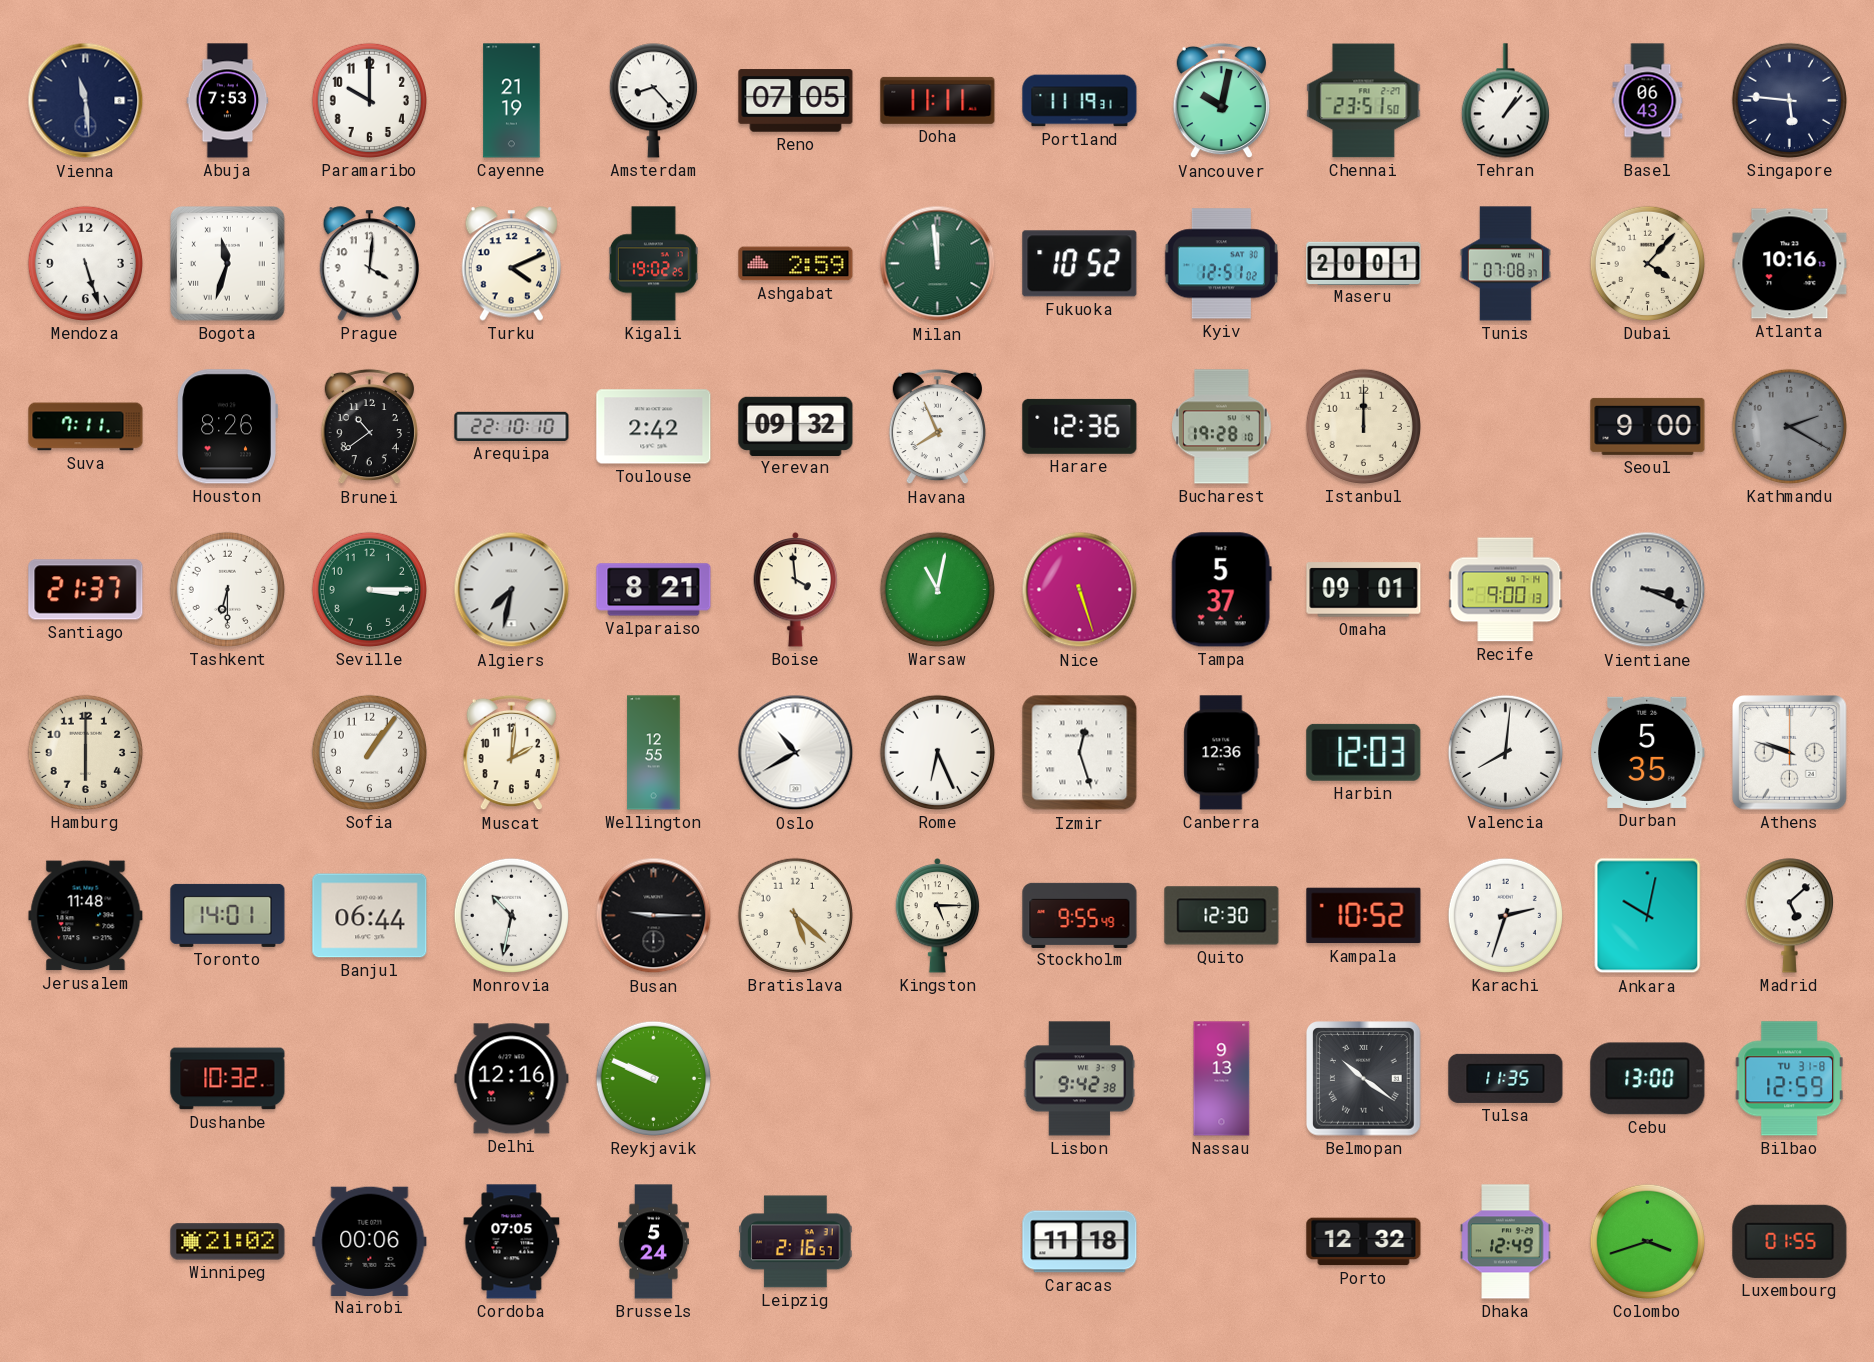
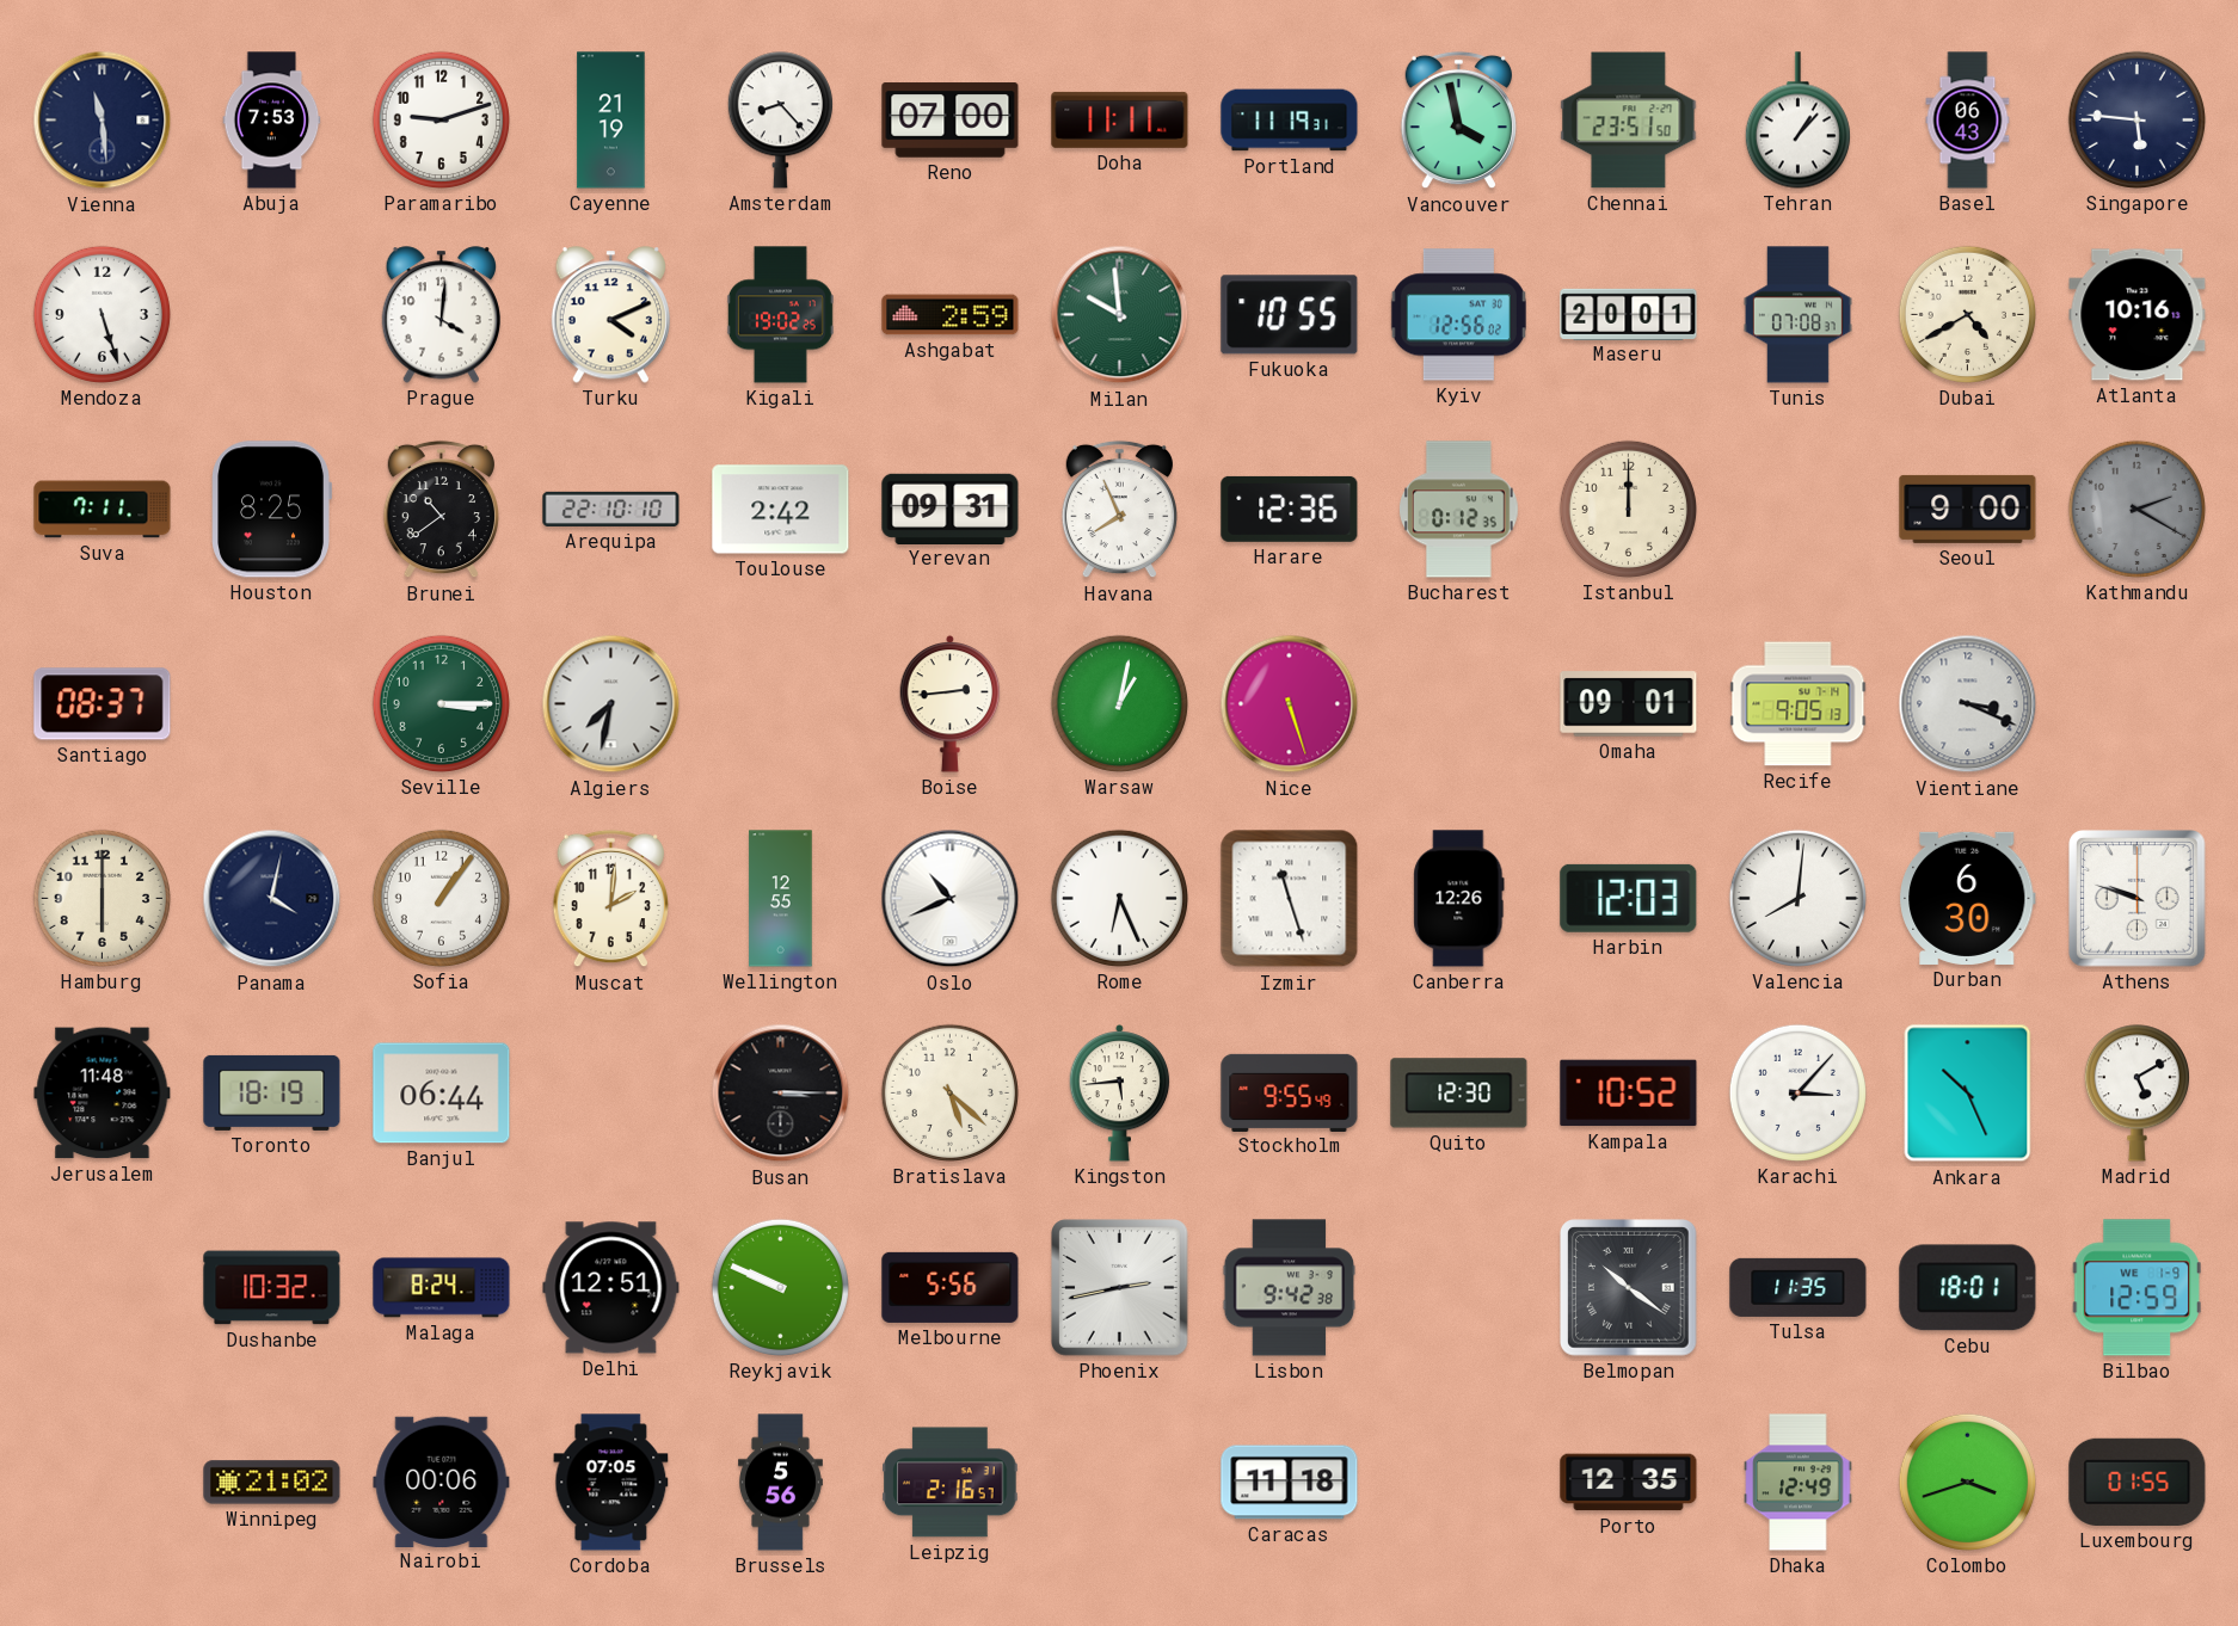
Paramaribo: 10:00 -> 9:12
Reno: 07:05 -> 07:00
Vancouver: 10:02 -> 3:58
Bogota: 11:33 -> none
Milan: 11:59 -> 9:59
Fukuoka: 10:52 -> 10:55
Kyiv: 12:51 -> 12:56
Dubai: 4:07 -> 4:40
Houston: 8:26 -> 8:25
Yerevan: 09:32 -> 09:31
Bucharest: 19:28 -> 0:12
Santiago: 21:37 -> 08:37
Tashkent: 6:30 -> none
Valparaiso: 8:21 -> none
Boise: 3:59 -> 2:44
Warsaw: 11:02 -> 1:02
Tampa: 5:37 -> none
Recife: 9:00 -> 9:05
Panama: none -> 4:02
Oslo: 10:40 -> 10:41
Izmir: 12:27 -> 11:27
Canberra: 12:36 -> 12:26
Durban: 5:35 -> 6:30
Toronto: 14:01 -> 18:19
Monrovia: 10:32 -> none
Busan: 9:15 -> 3:15
Kingston: 5:15 -> 5:44
Karachi: 2:33 -> 3:07
Ankara: 10:02 -> 10:26
Madrid: 5:08 -> 5:10
Malaga: none -> 8:24
Delhi: 12:16 -> 12:51
Melbourne: none -> 5:56
Phoenix: none -> 2:43
Nassau: 9:13 -> none
Cebu: 13:00 -> 18:01
Bilbao date: TU 31-8 -> WE 1-9
Brussels: 5:24 -> 5:56
Porto: 12:32 -> 12:35
